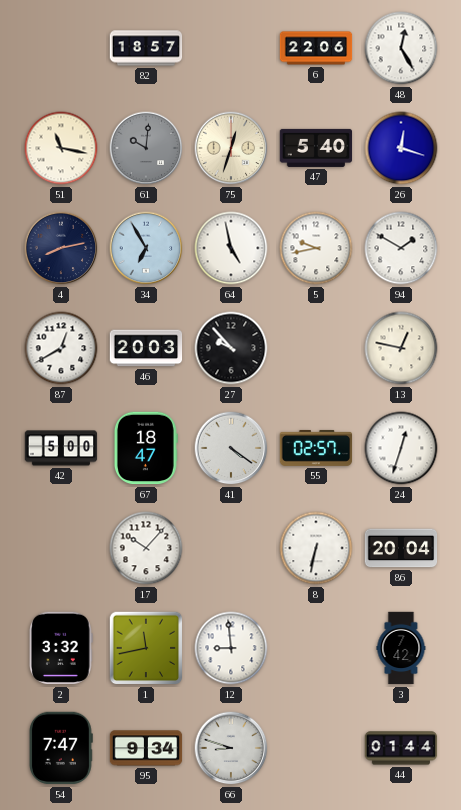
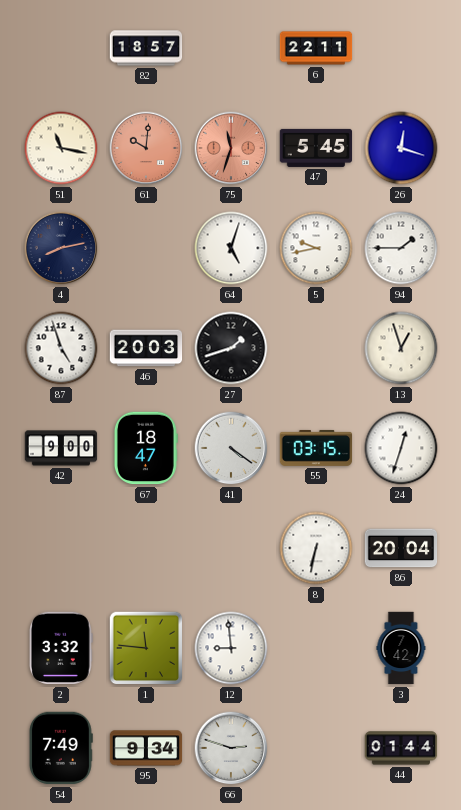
6: 22:06 -> 22:11
48: 12:25 -> none
61 dial: grey -> salmon
75: 12:33 -> 11:33
75 dial: cream -> salmon
47: 5:40 -> 5:45
34: 6:55 -> none
64: 4:58 -> 5:03
94: 1:50 -> 1:45
87: 12:40 -> 4:57
27: 9:53 -> 1:42
13: 12:47 -> 12:57
42: 5:00 -> 9:00
55: 02:57 -> 03:15
17: 10:07 -> none
1: 11:43 -> 11:46
54: 7:47 -> 7:49
66: 8:48 -> 2:48
